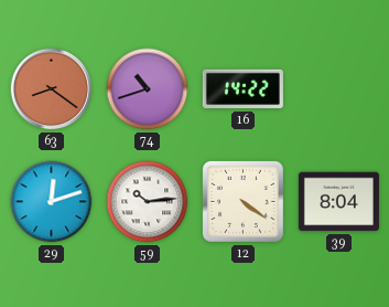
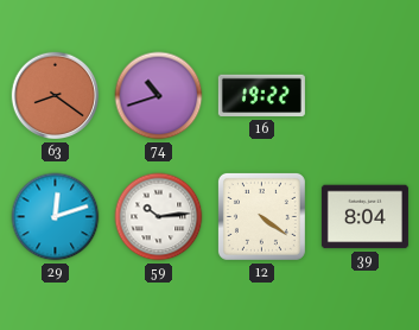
16: 14:22 -> 19:22
